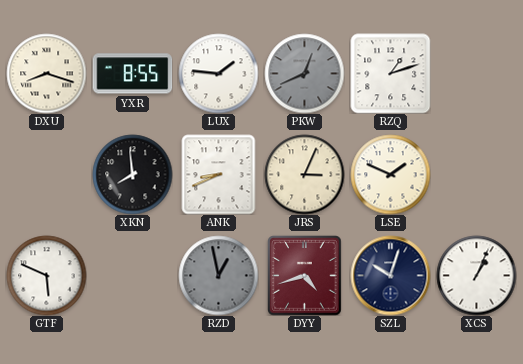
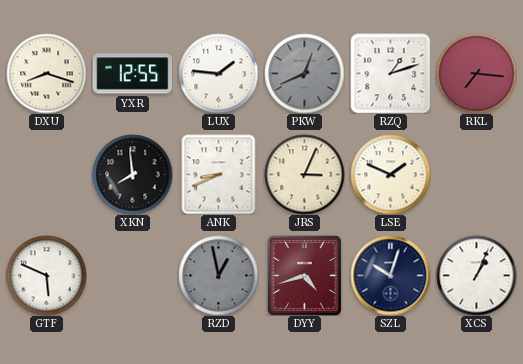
YXR: 8:55 -> 12:55
RKL: none -> 7:16
